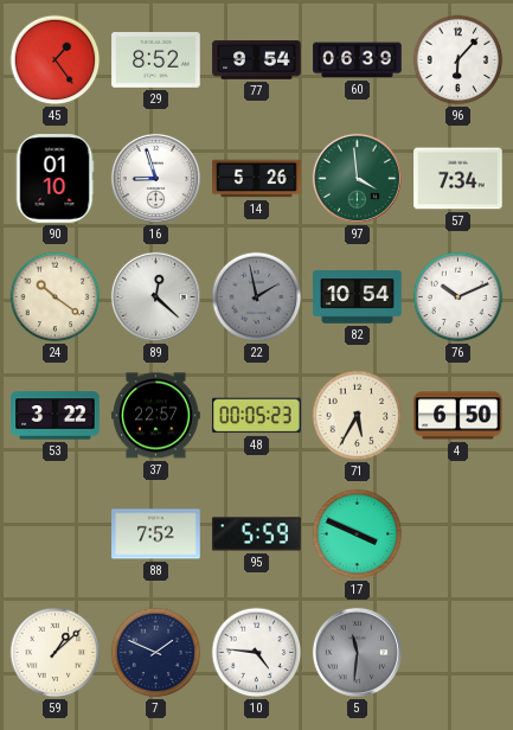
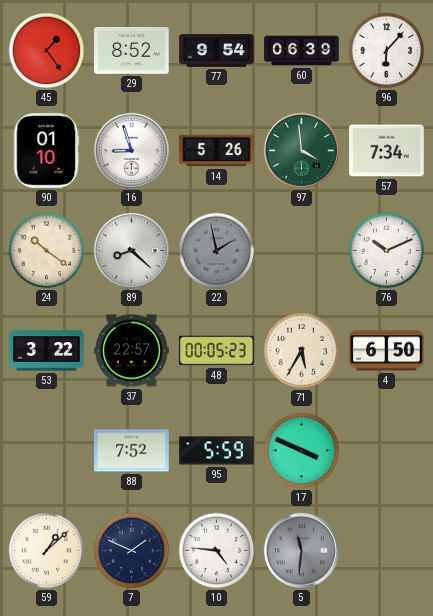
89: 12:22 -> 8:22
82: 10:54 -> none
